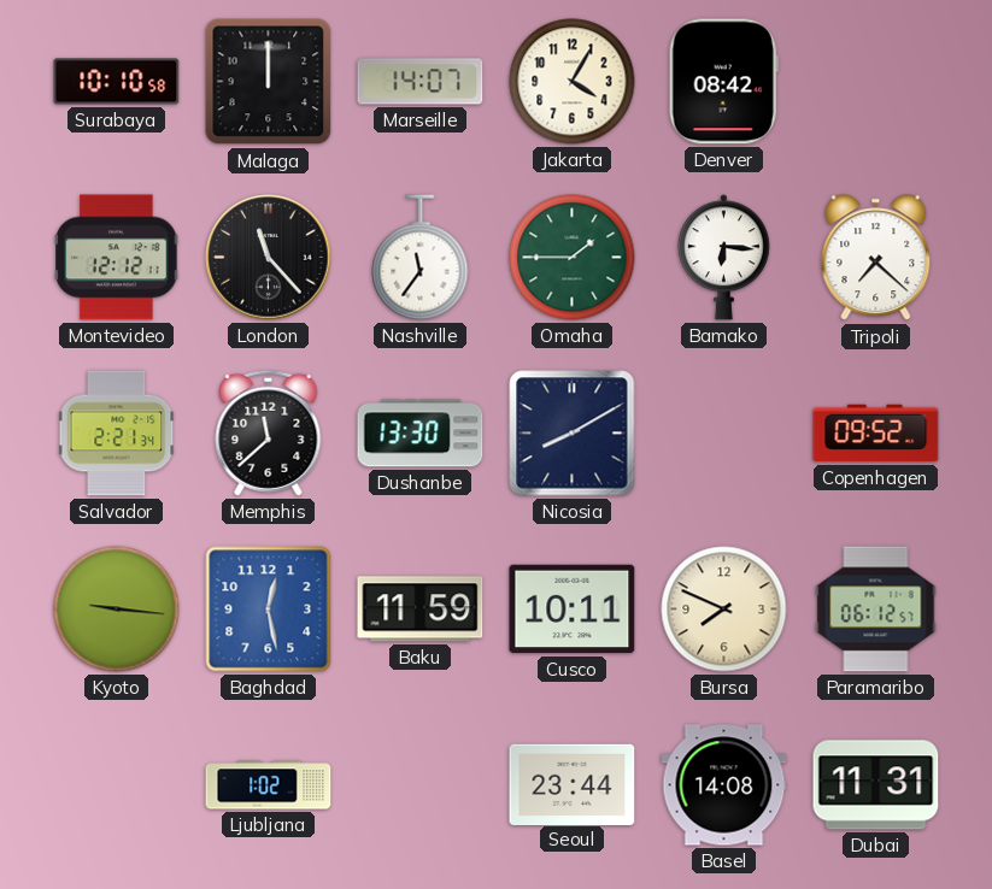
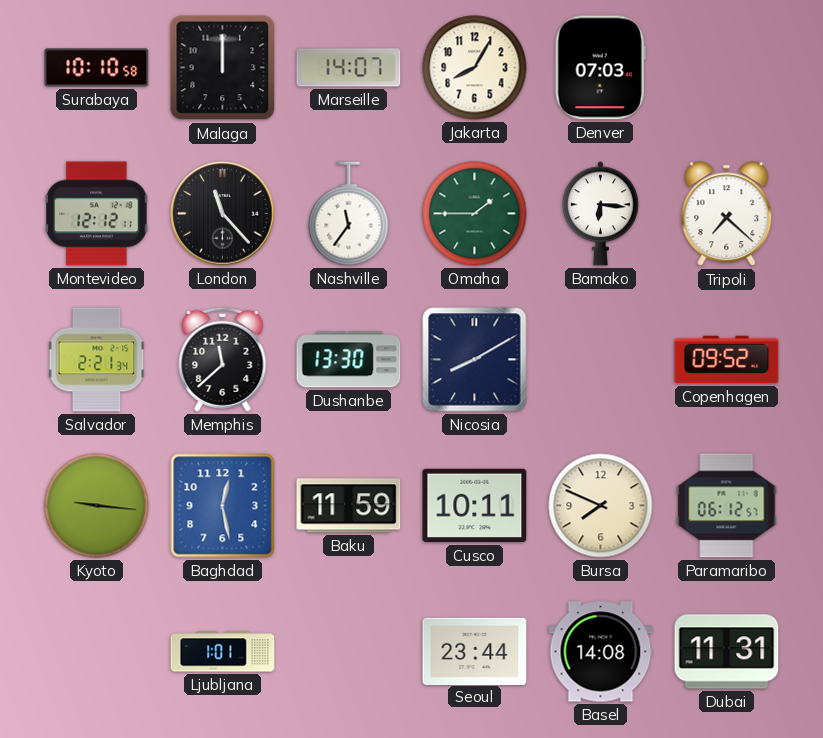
Jakarta: 4:05 -> 8:05
Denver: 08:42 -> 07:03
Ljubljana: 1:02 -> 1:01
